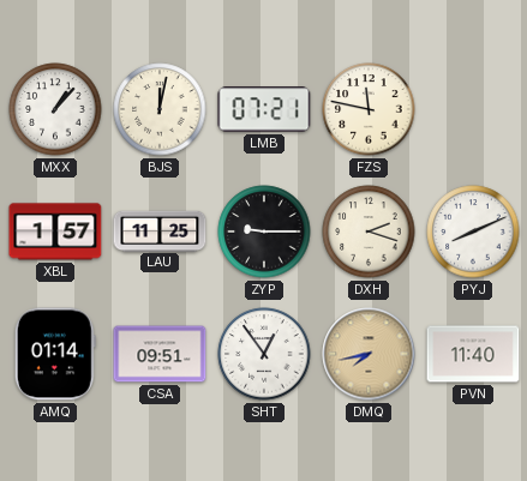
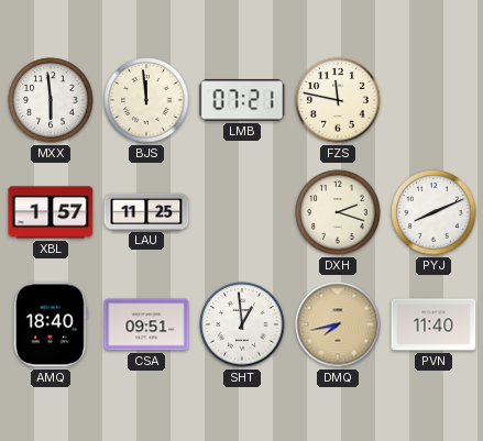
MXX: 1:07 -> 5:59
BJS: 12:02 -> 11:59
ZYP: 9:15 -> none
AMQ: 01:14 -> 18:40
SHT: 12:54 -> 12:59
